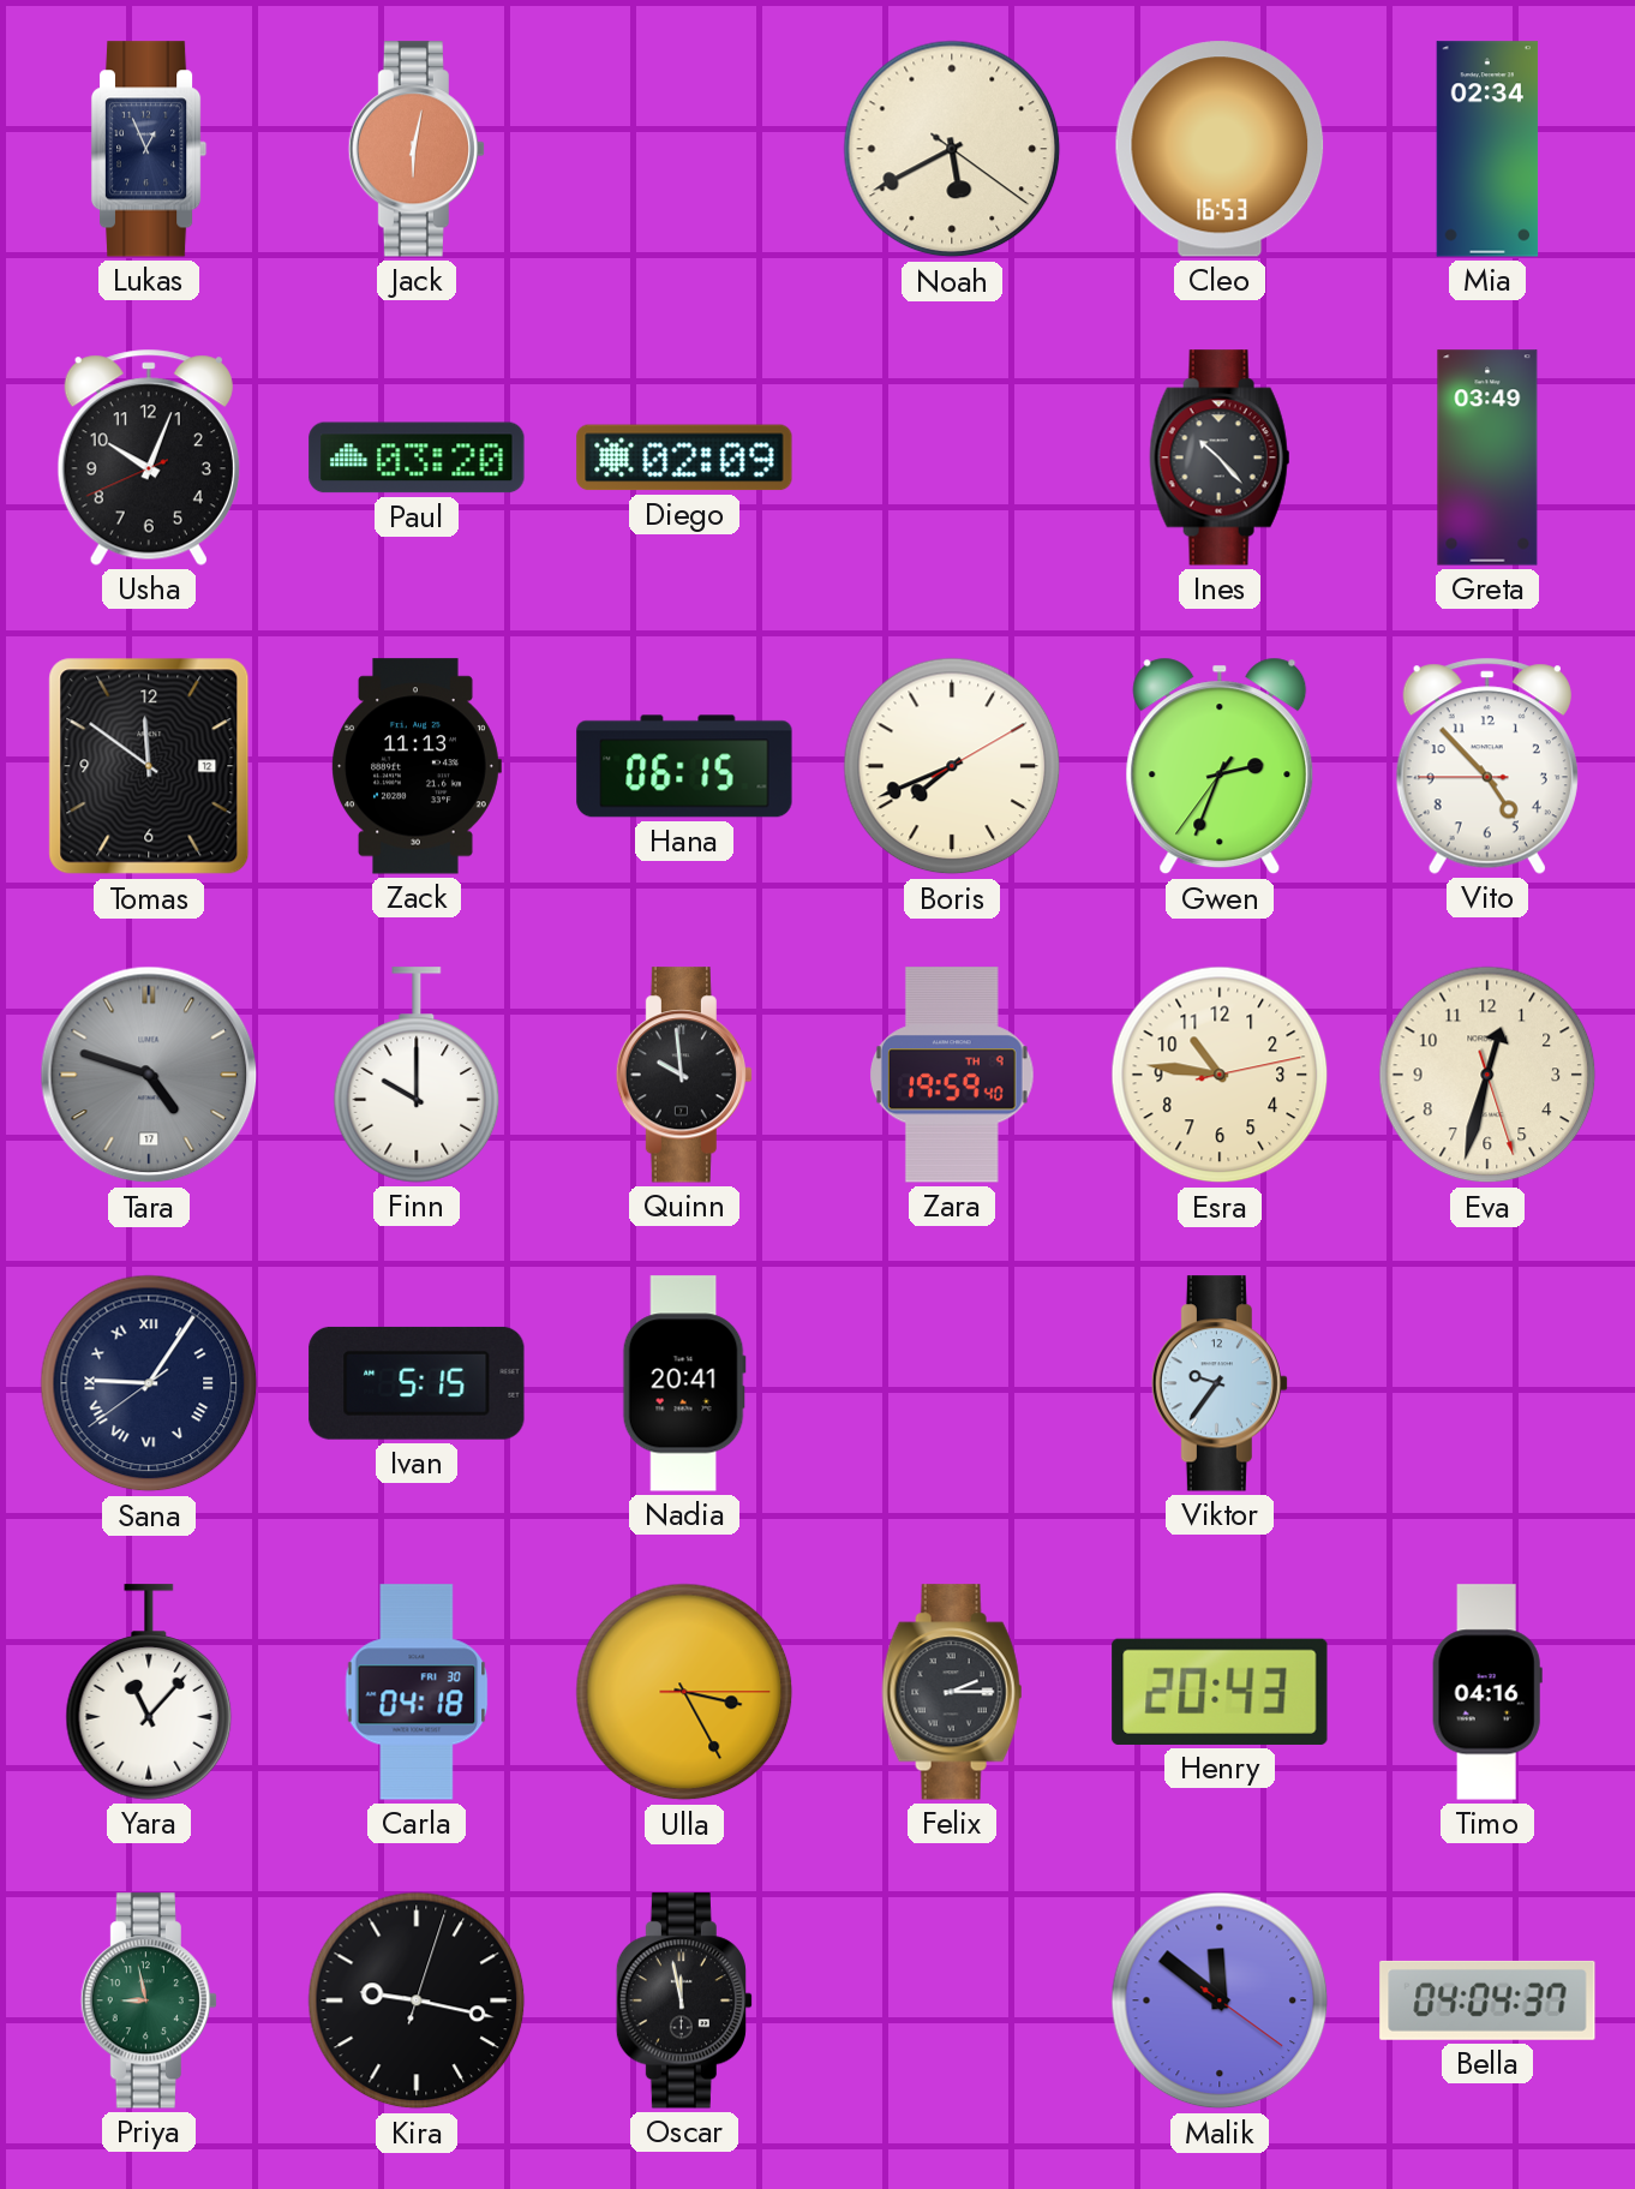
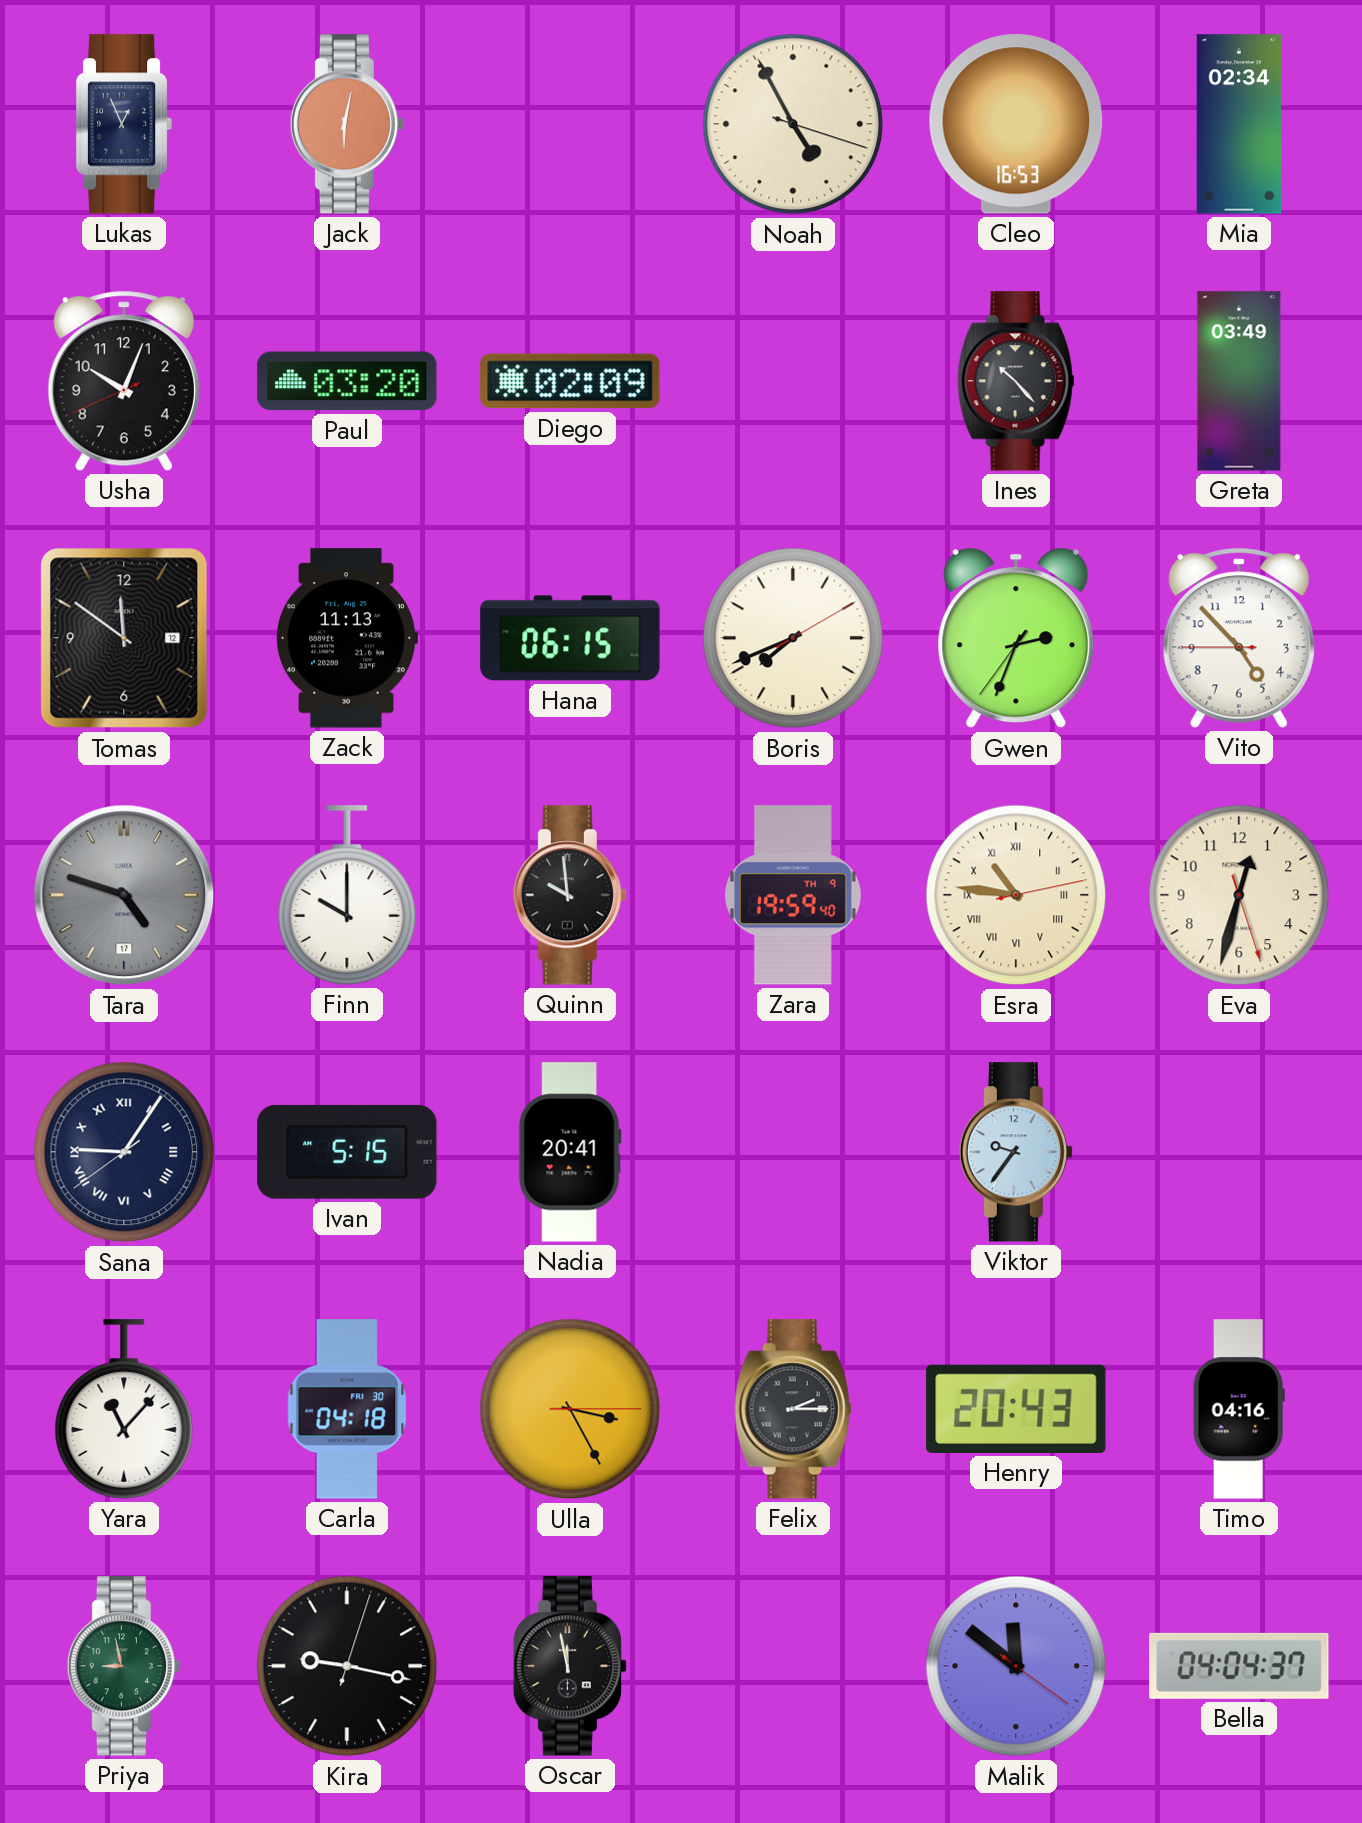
Noah: 5:40 -> 4:55
Esra numerals: Arabic -> Roman
